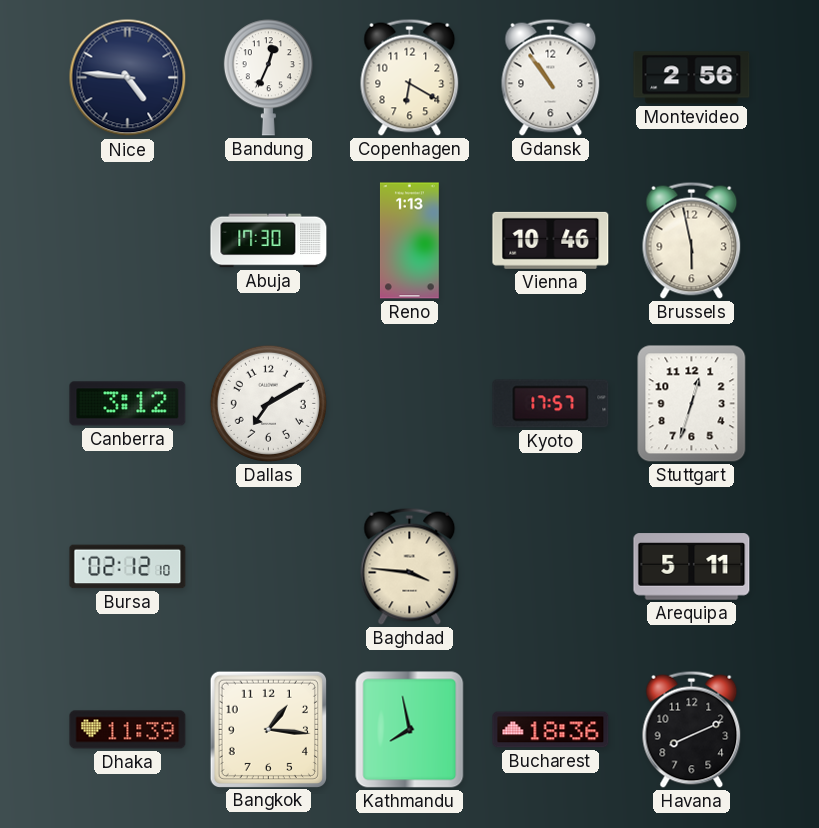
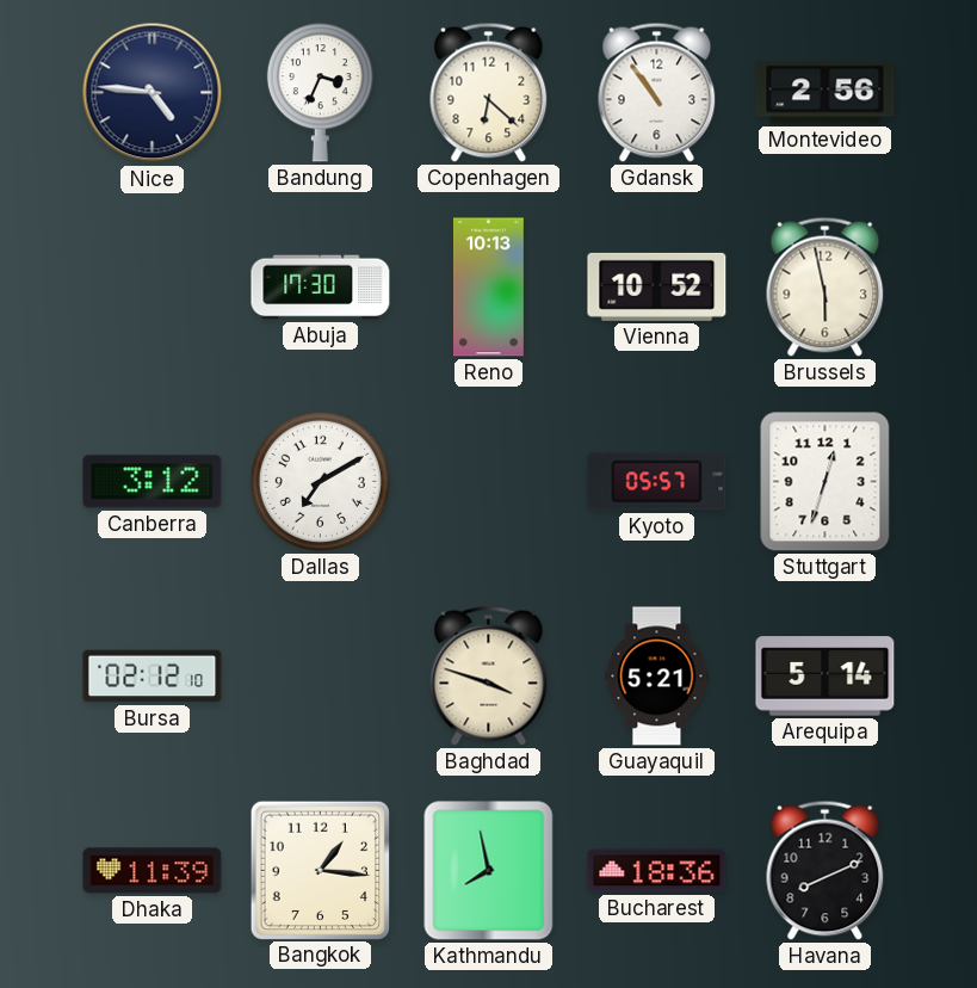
Bandung: 12:34 -> 3:34
Copenhagen: 6:20 -> 6:22
Reno: 1:13 -> 10:13
Vienna: 10:46 -> 10:52
Kyoto: 17:57 -> 05:57
Baghdad: 3:46 -> 3:48
Guayaquil: none -> 5:21
Arequipa: 5:11 -> 5:14
